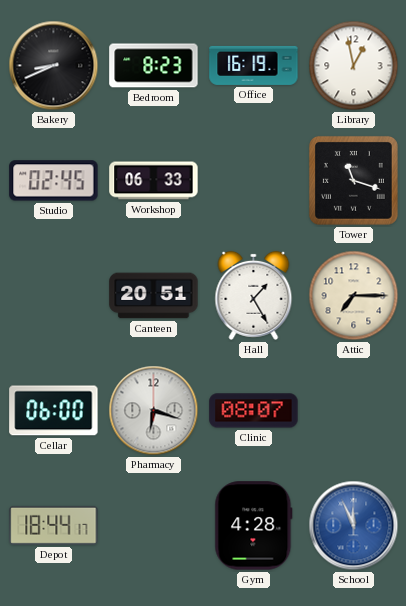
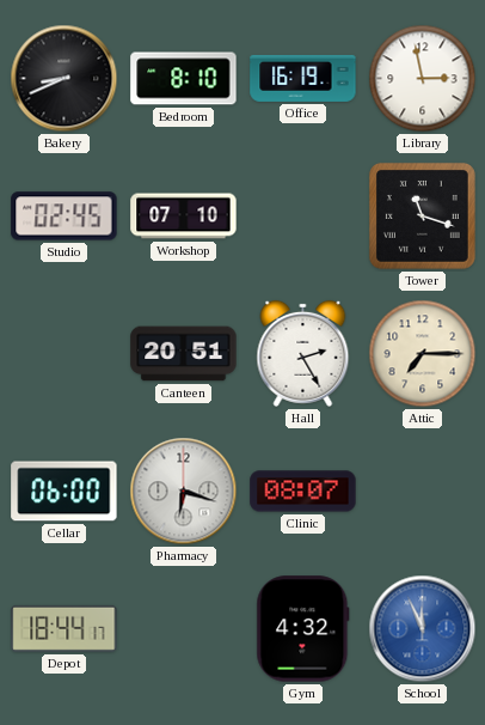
Bedroom: 8:23 -> 8:10
Library: 12:58 -> 2:58
Workshop: 06:33 -> 07:10
Hall: 1:25 -> 2:25
Gym: 4:28 -> 4:32
